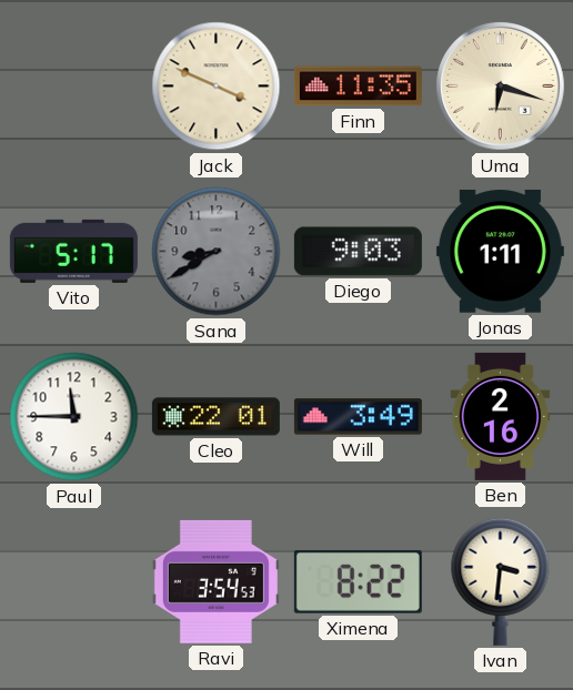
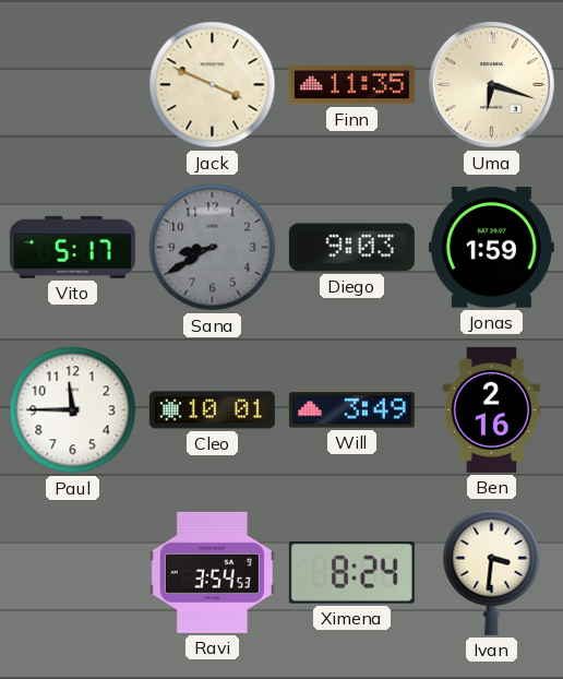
Jonas: 1:11 -> 1:59
Cleo: 22:01 -> 10:01
Ximena: 8:22 -> 8:24
